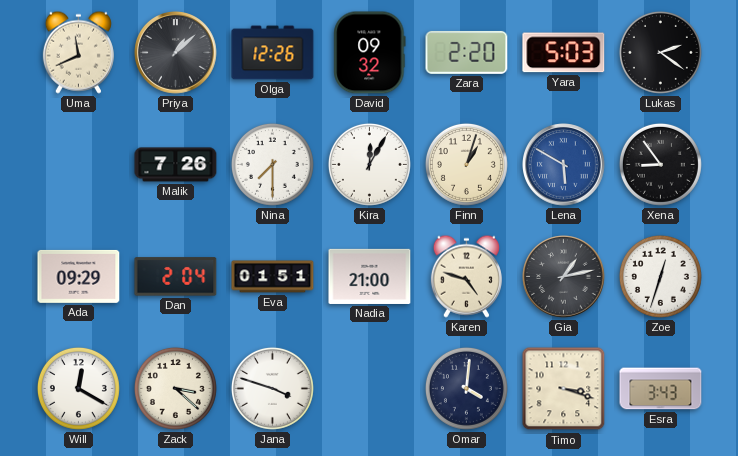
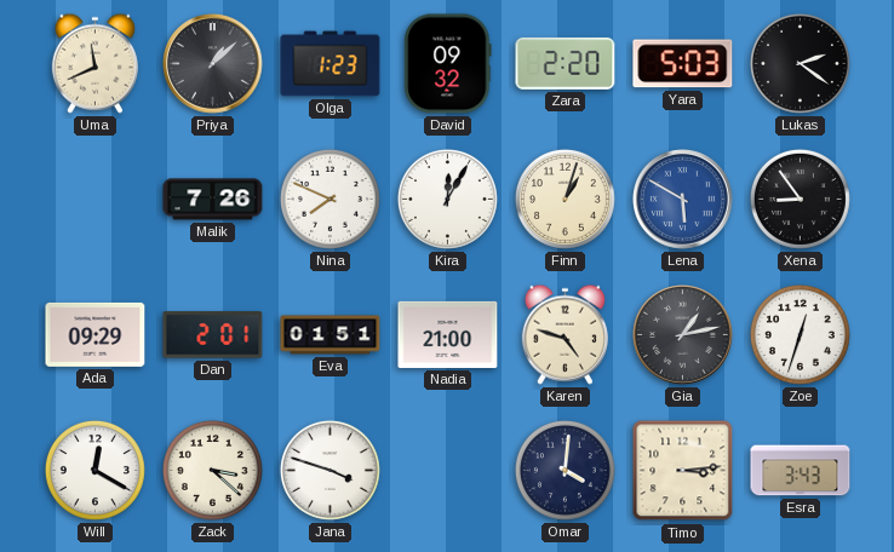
Olga: 12:26 -> 1:23
Nina: 7:30 -> 7:49
Dan: 2:04 -> 2:01
Timo: 3:18 -> 3:14
